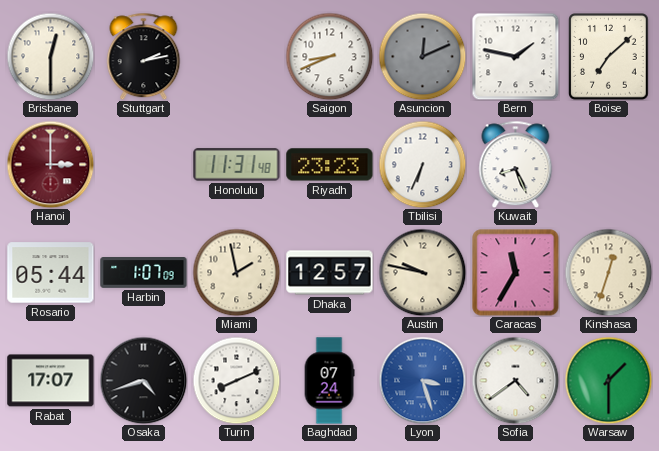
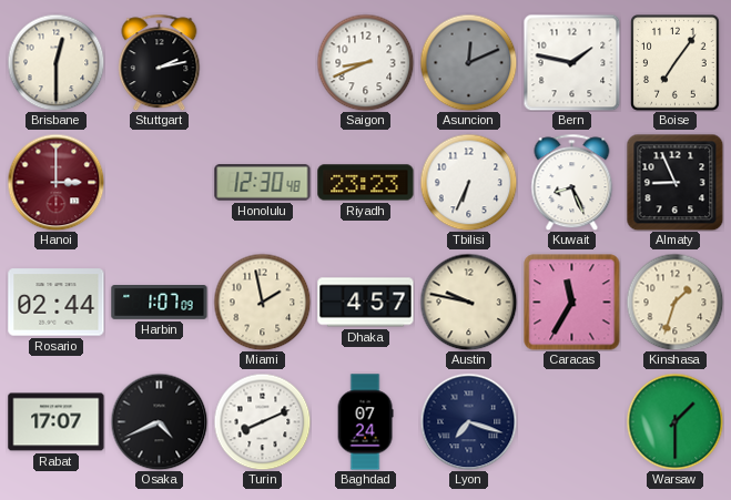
Boise: 7:08 -> 7:06
Honolulu: 11:31 -> 12:30
Almaty: none -> 8:56
Rosario: 05:44 -> 02:44
Dhaka: 12:57 -> 4:57
Kinshasa: 12:33 -> 1:33
Osaka: 4:42 -> 4:41
Lyon: 3:27 -> 7:18
Lyon dial: blue -> navy
Sofia: 4:39 -> none
